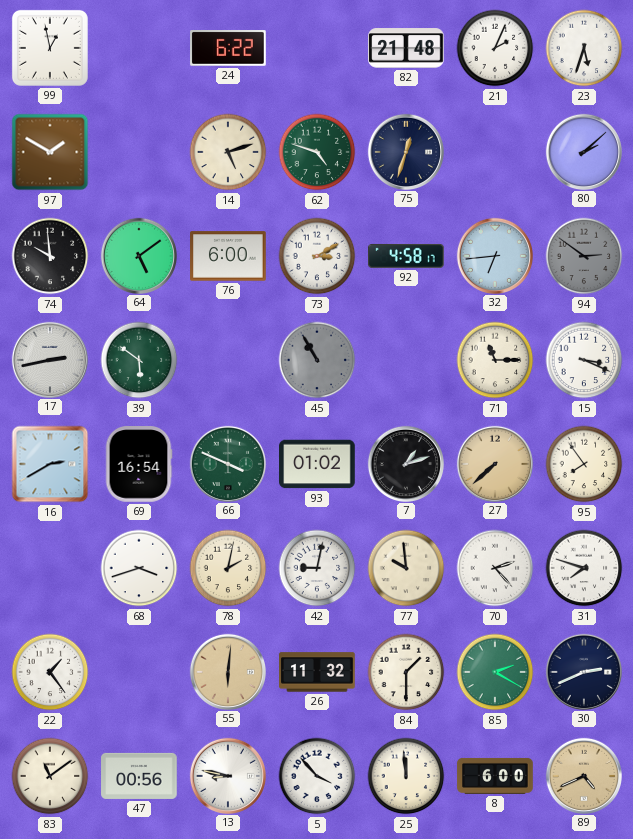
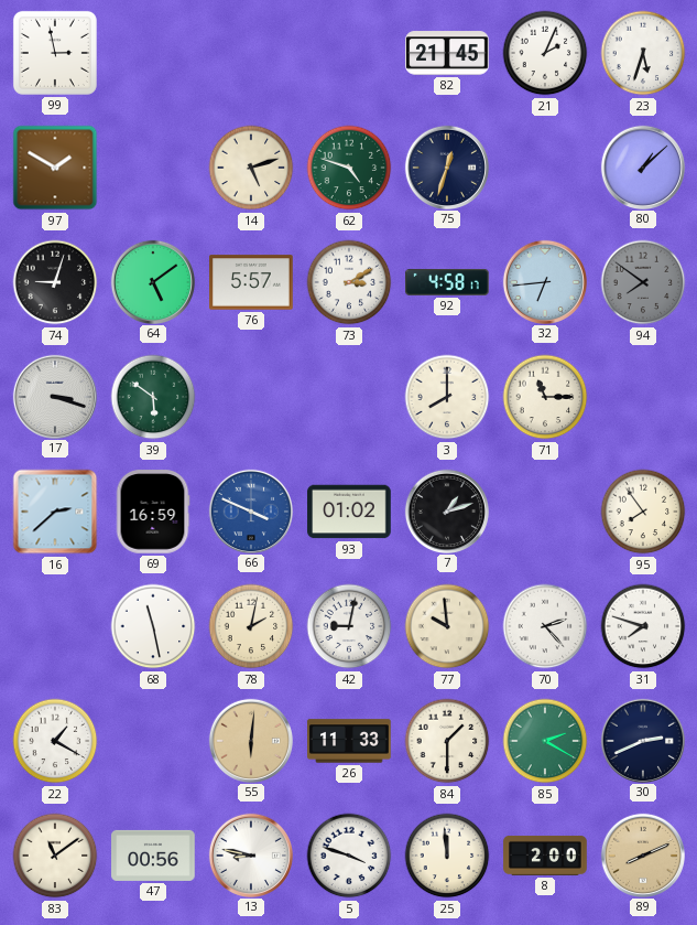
99: 12:58 -> 2:58
24: 6:22 -> none
82: 21:48 -> 21:45
80: 2:08 -> 1:08
74: 9:59 -> 9:03
76: 6:00 -> 5:57
94: 2:51 -> 7:51
17: 2:43 -> 3:18
45: 10:55 -> none
3: none -> 8:00
15: 3:19 -> none
16: 2:40 -> 2:38
69: 16:54 -> 16:59
66 dial: green -> blue
27: 7:38 -> none
68: 3:42 -> 11:28
22: 1:24 -> 1:20
26: 11:32 -> 11:33
5: 3:53 -> 3:48
8: 6:00 -> 2:00
89: 4:41 -> 8:11
